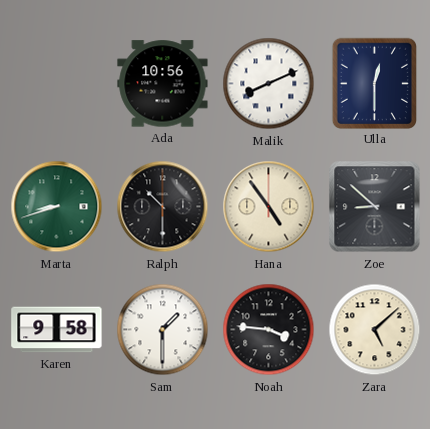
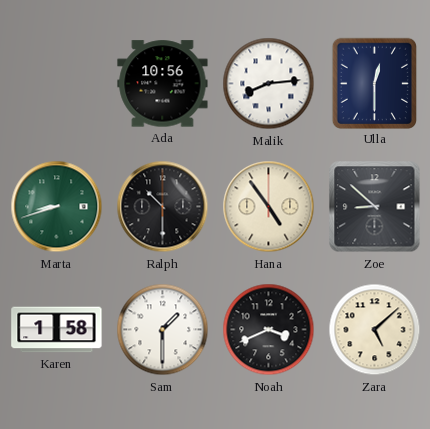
Malik: 8:11 -> 8:14
Karen: 9:58 -> 1:58
Noah: 3:46 -> 3:41
